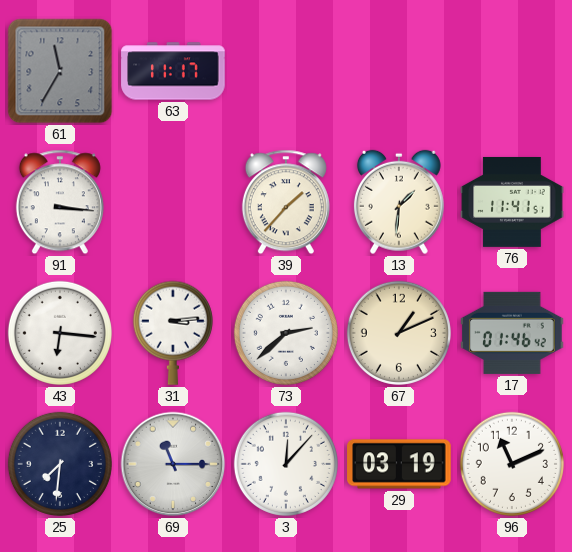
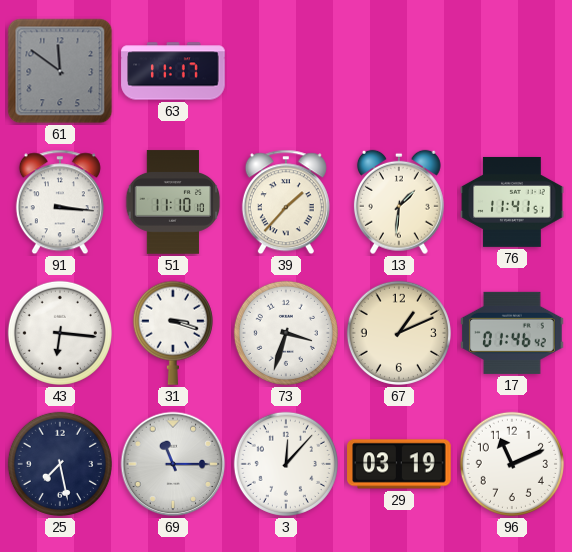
61: 11:35 -> 11:51
51: none -> 11:10
31: 3:14 -> 3:18
73: 2:38 -> 3:33
25: 7:31 -> 7:28
